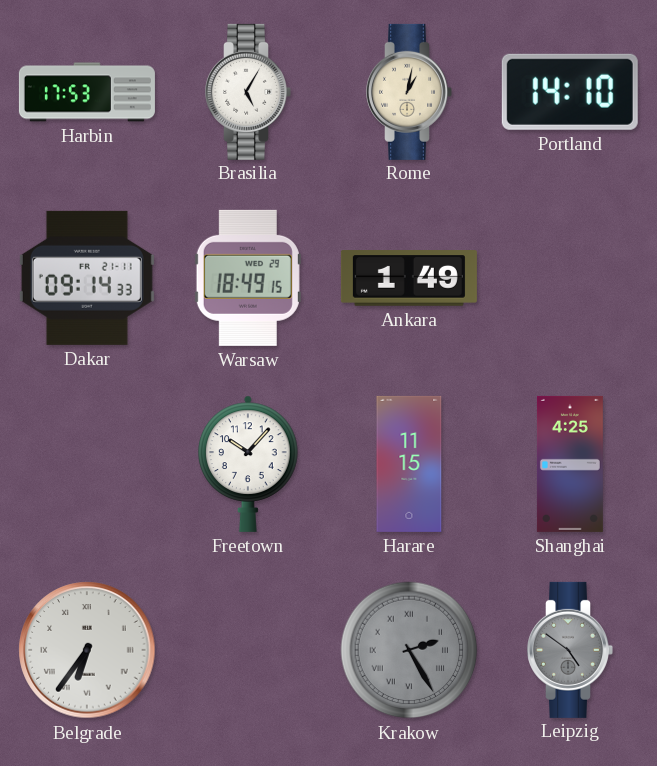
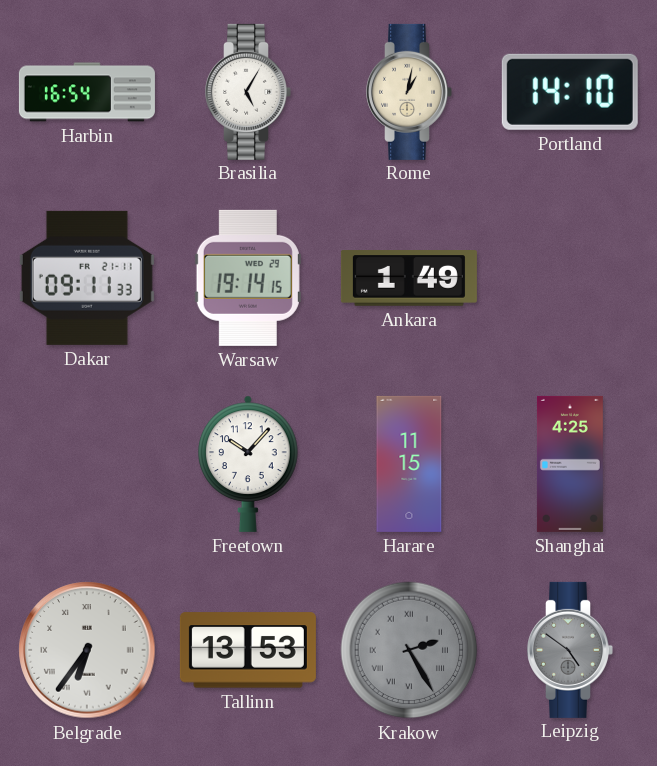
Harbin: 17:53 -> 16:54
Dakar: 09:14 -> 09:11
Warsaw: 18:49 -> 19:14
Tallinn: none -> 13:53
